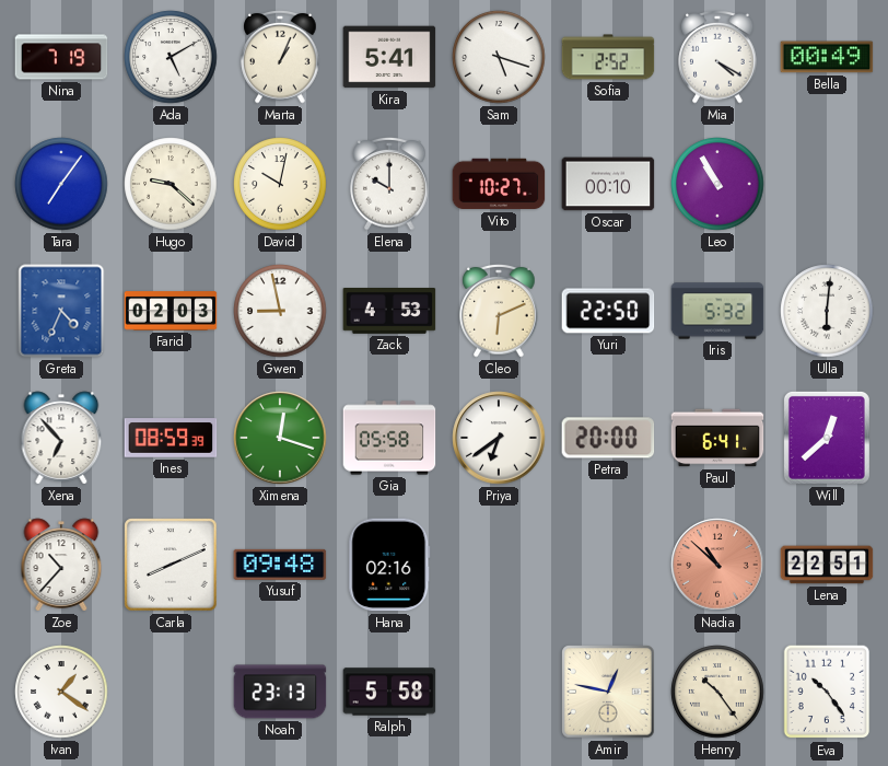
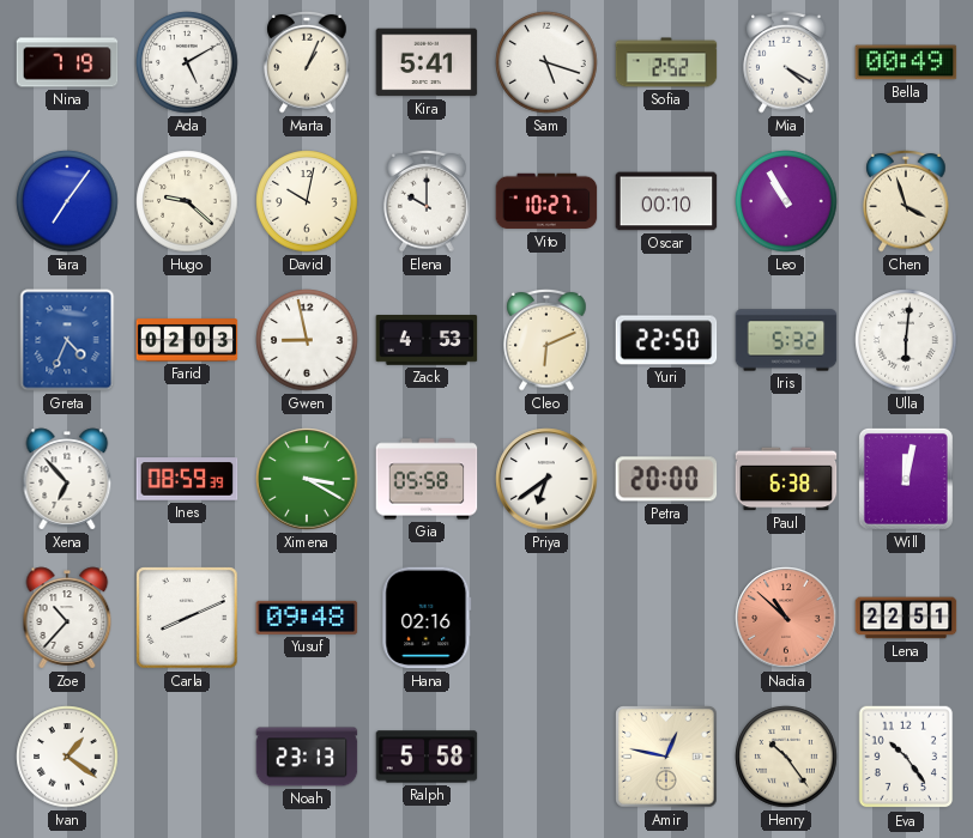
Chen: none -> 3:57
Ximena: 12:18 -> 3:20
Paul: 6:41 -> 6:38
Will: 12:38 -> 12:02
